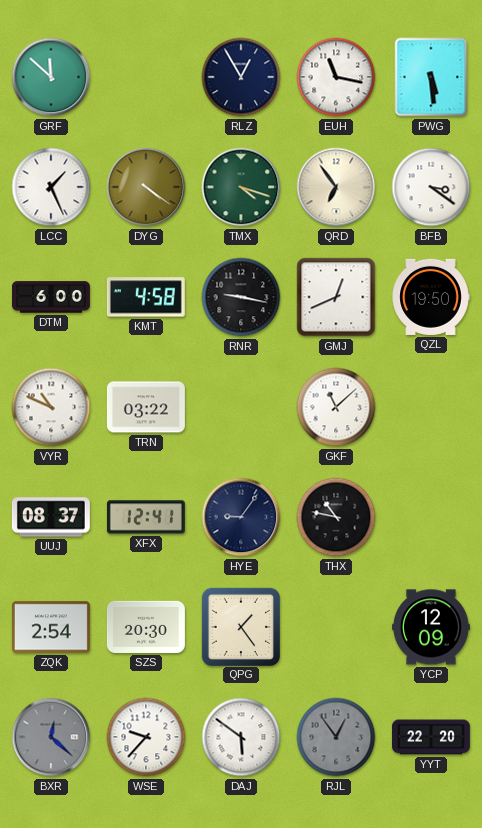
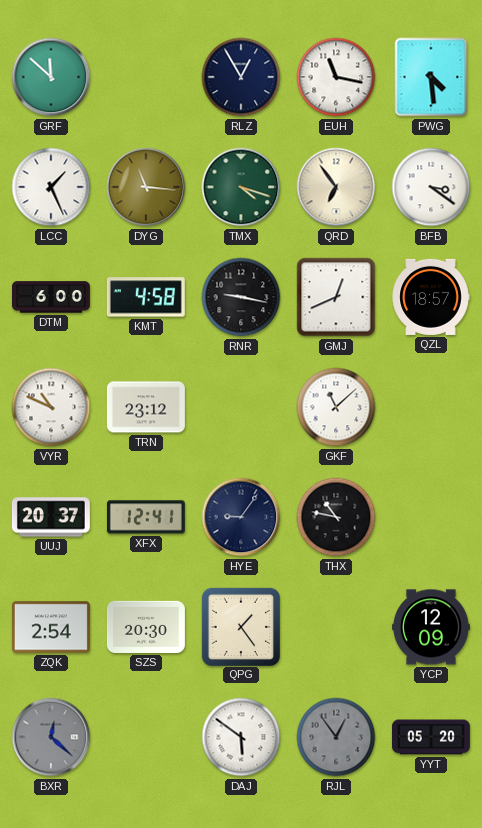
PWG: 5:29 -> 4:29
DYG: 4:21 -> 11:16
QZL: 19:50 -> 18:57
TRN: 03:22 -> 23:12
UUJ: 08:37 -> 20:37
WSE: 9:37 -> none
YYT: 22:20 -> 05:20
